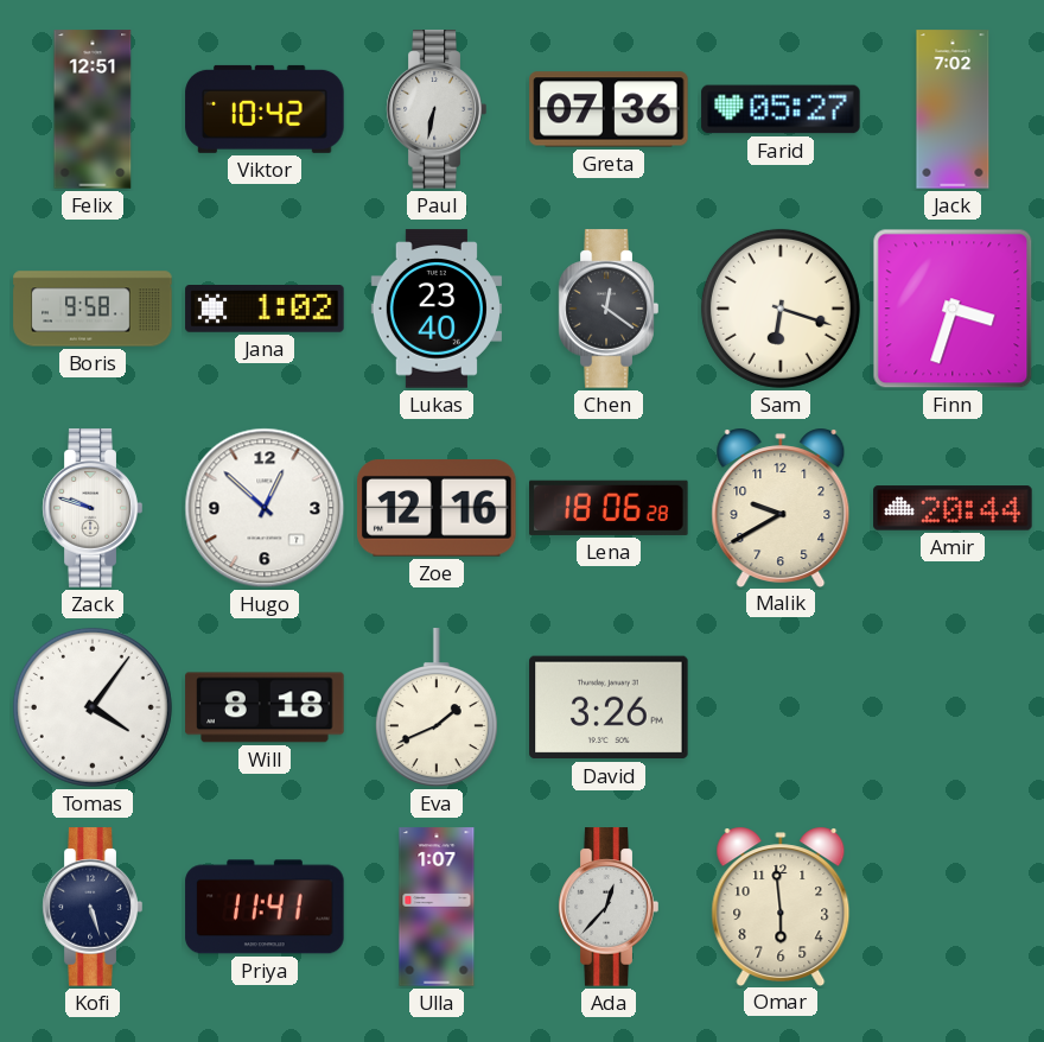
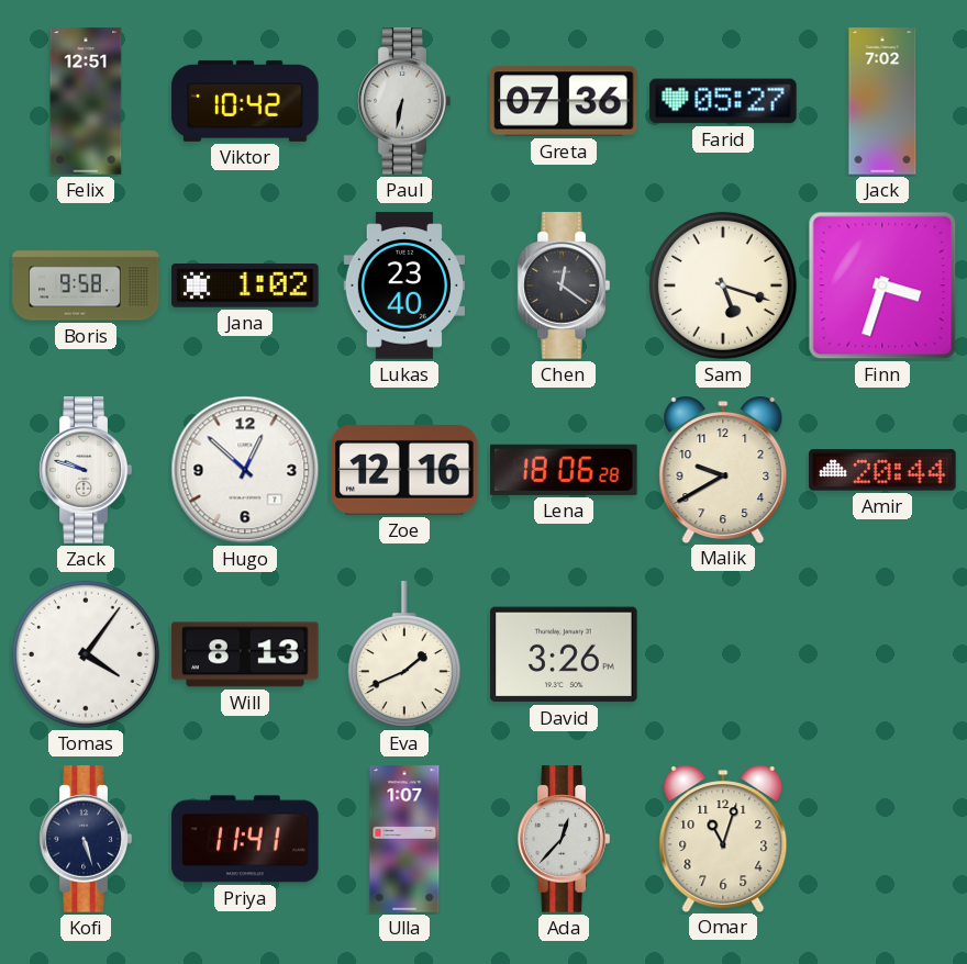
Sam: 6:18 -> 5:18
Will: 8:18 -> 8:13
Omar: 5:59 -> 11:03
